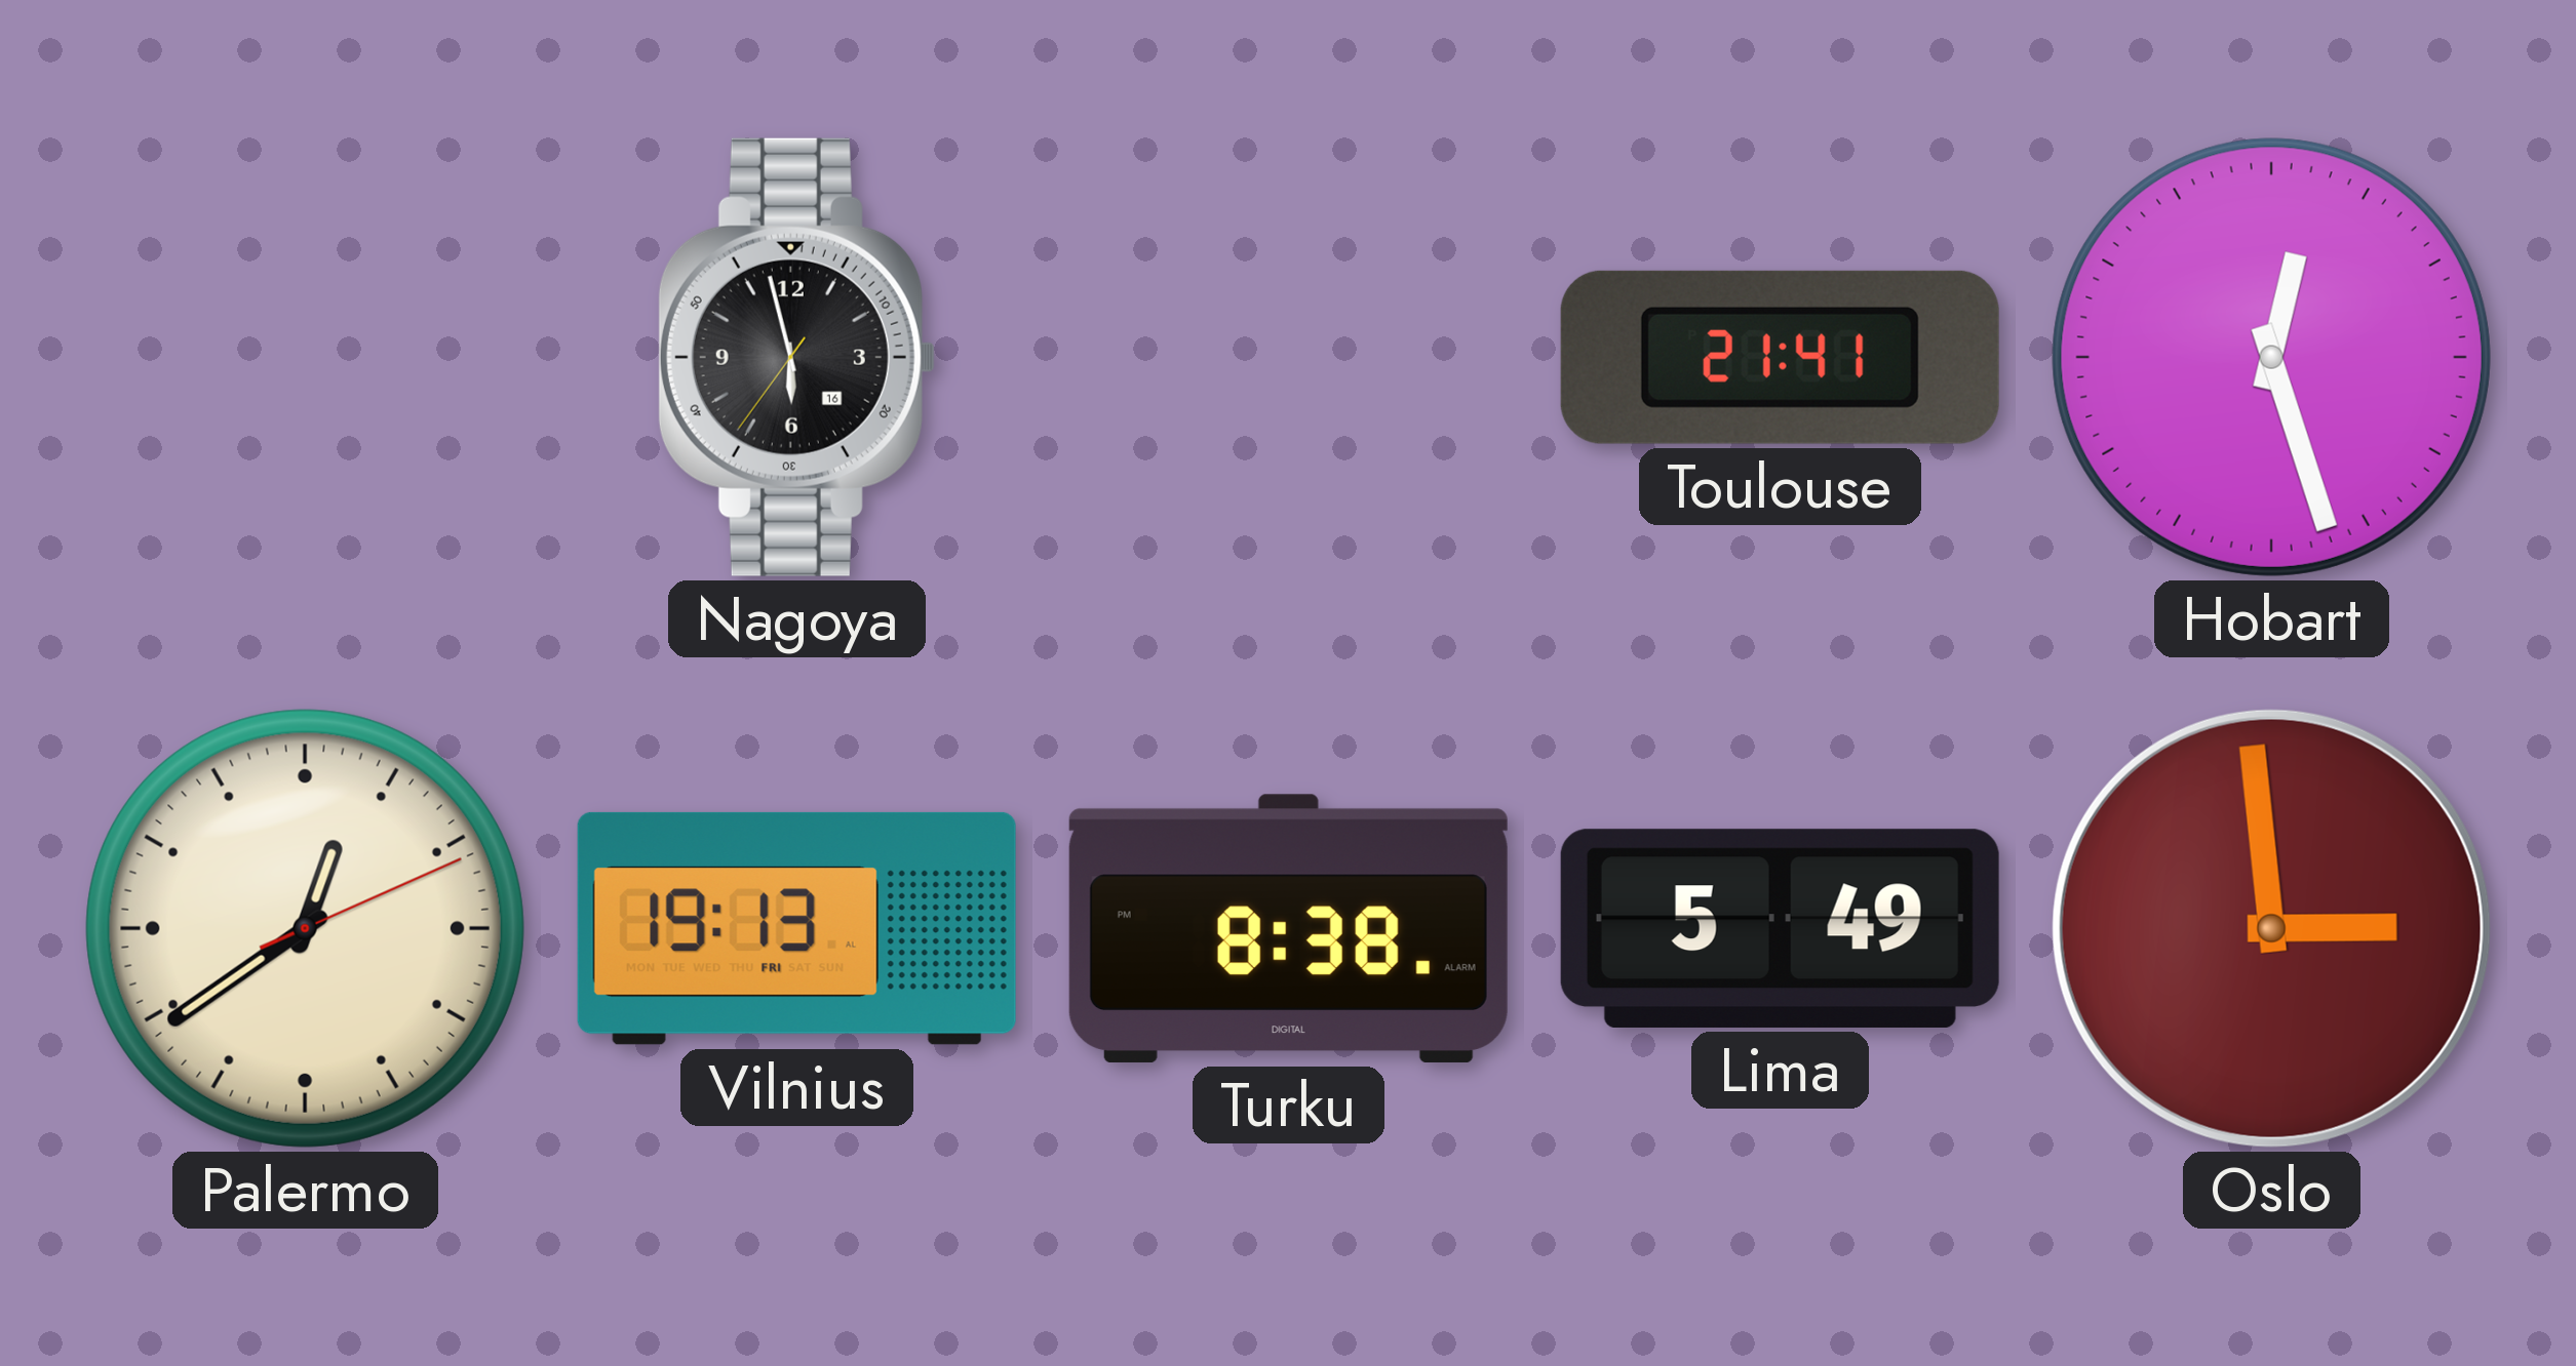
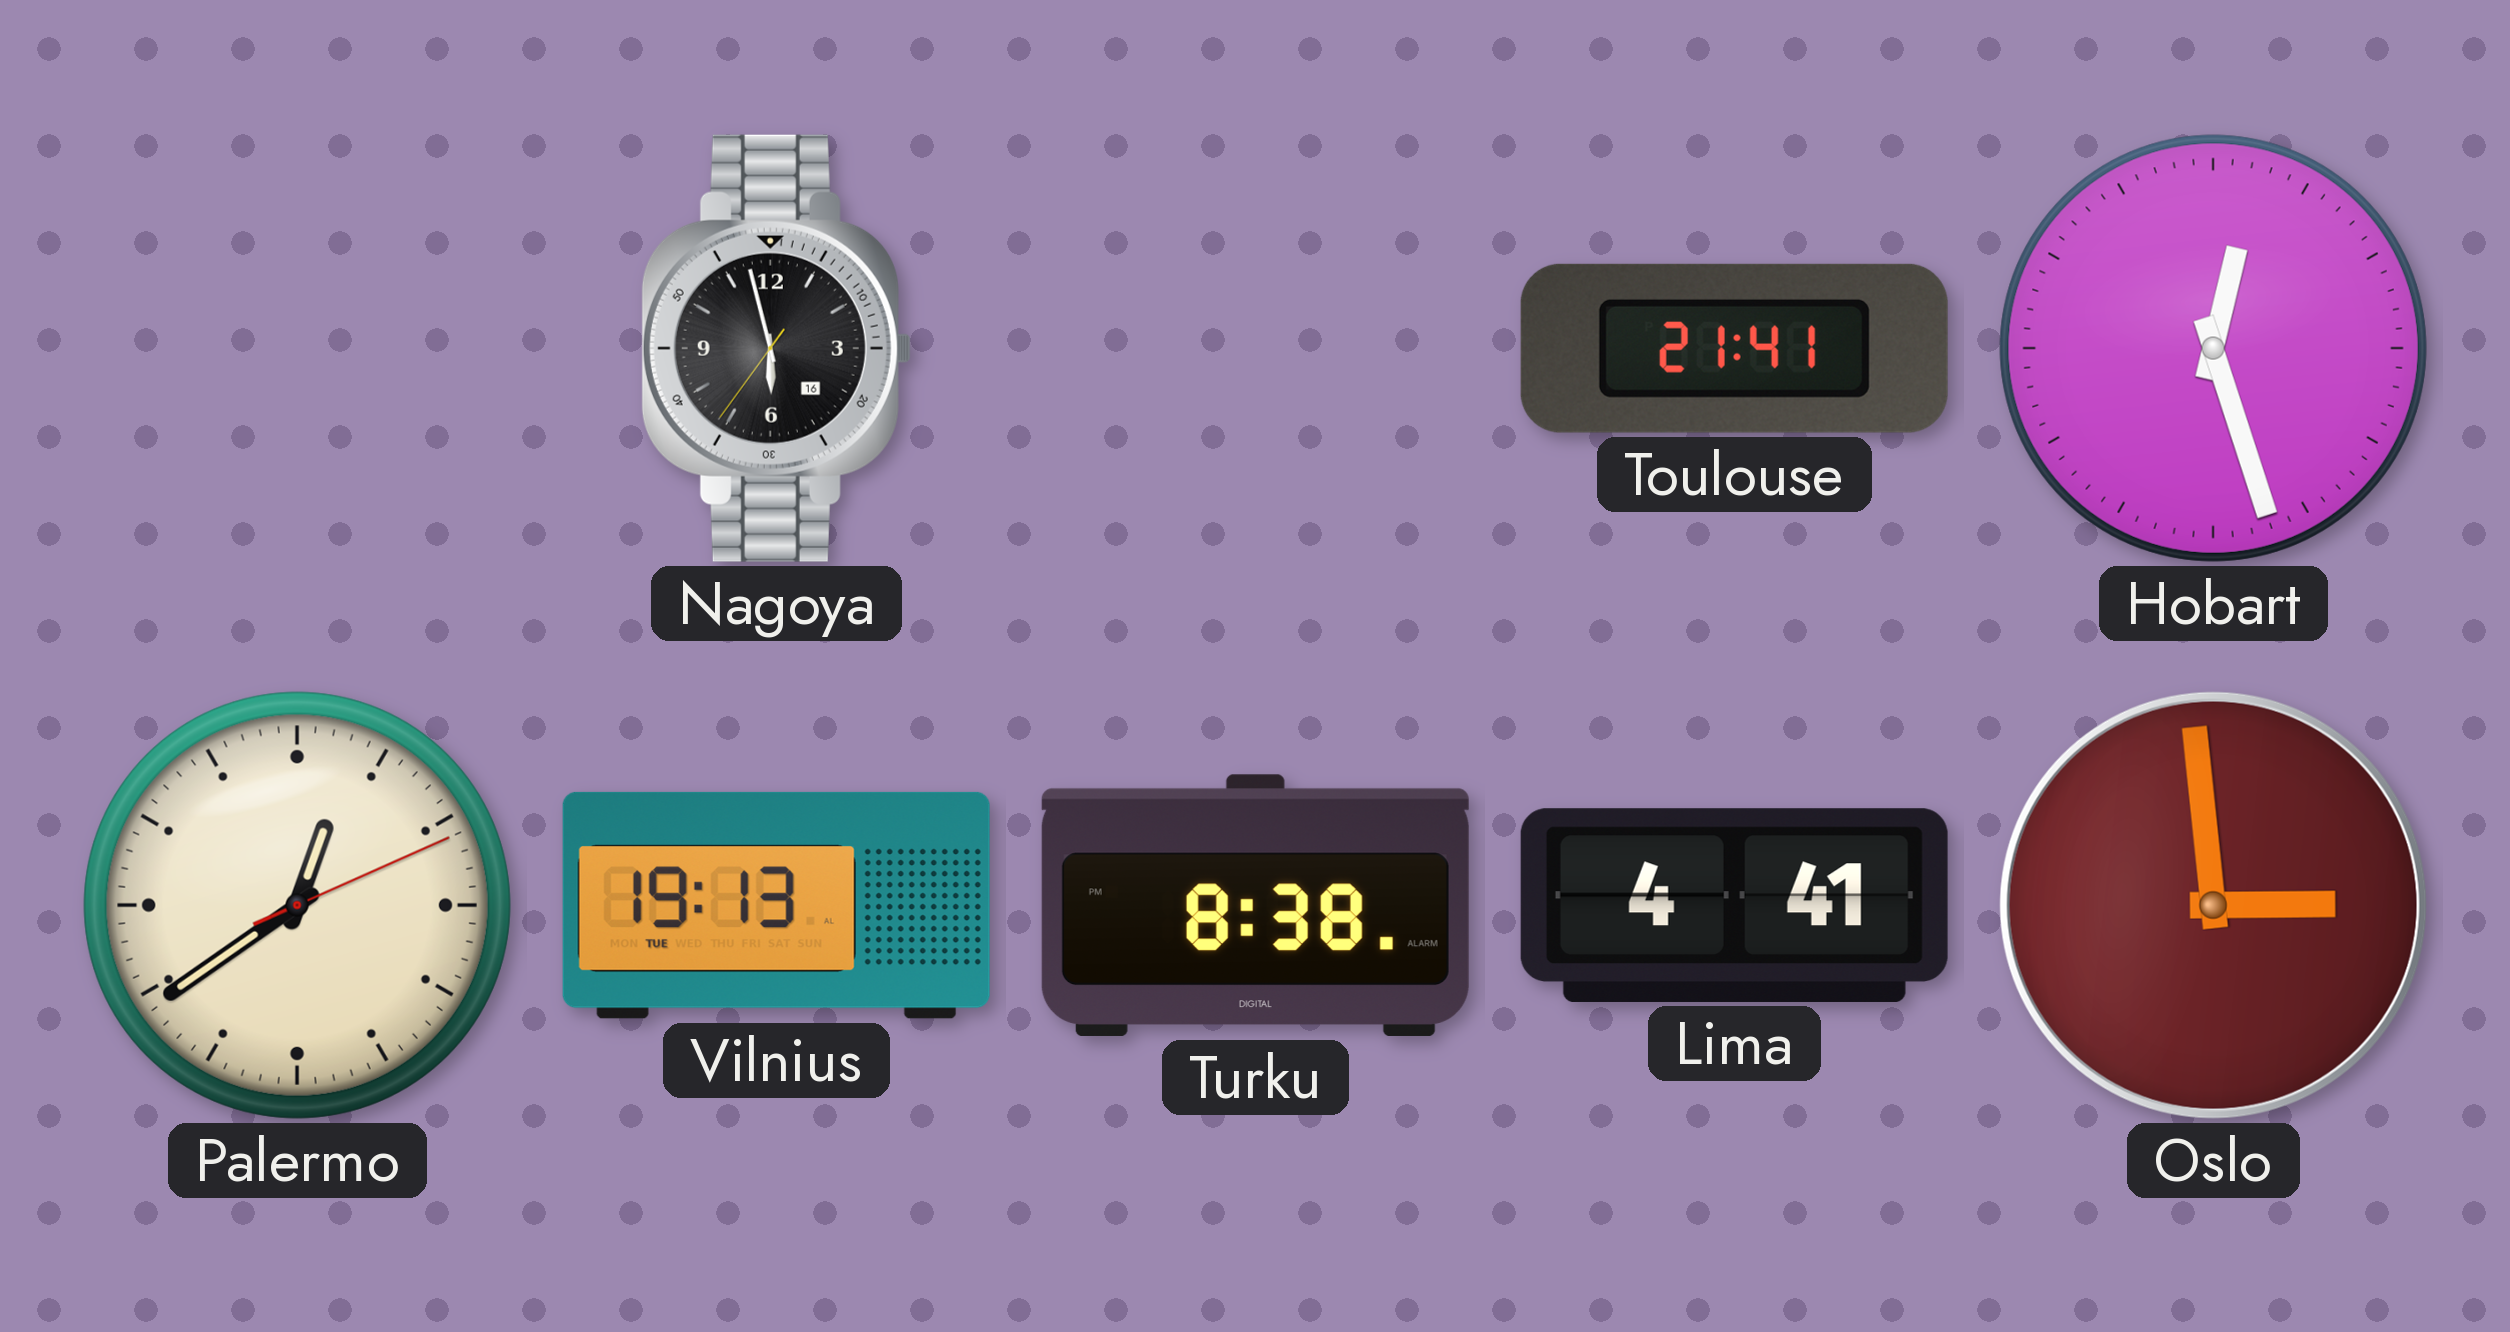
Vilnius date: FRI -> TUE
Lima: 5:49 -> 4:41
